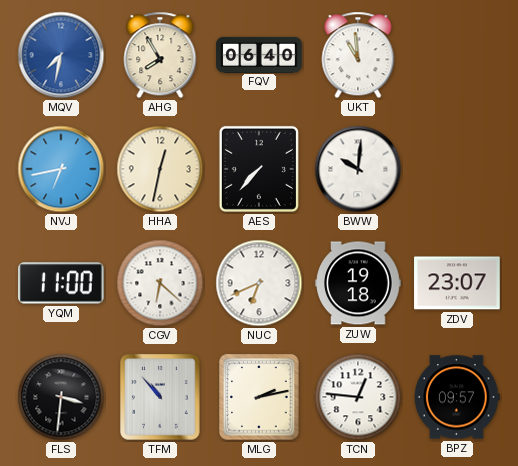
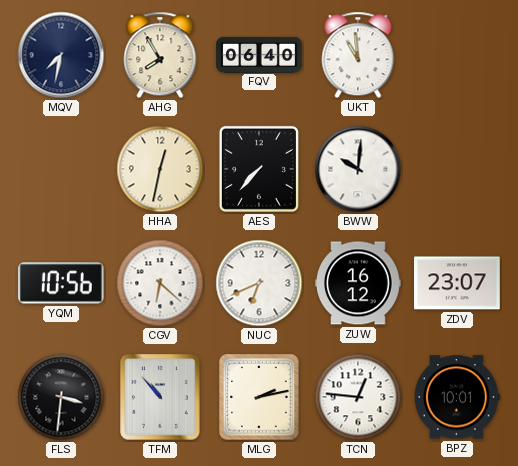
MQV dial: blue -> navy
NVJ: 6:43 -> none
YQM: 11:00 -> 10:56
ZUW: 19:18 -> 16:12
BPZ: 09:57 -> 10:01
